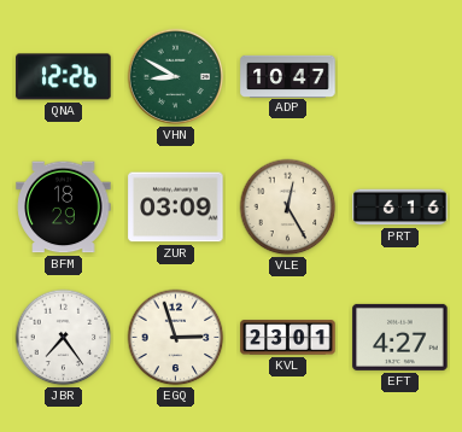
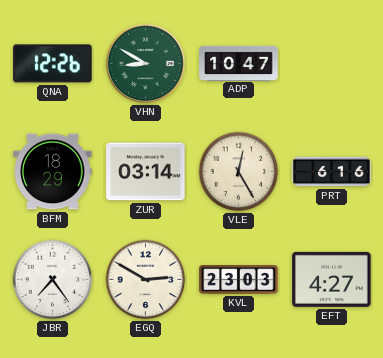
ZUR: 03:09 -> 03:14
EGQ: 2:57 -> 2:50
KVL: 23:01 -> 23:03
